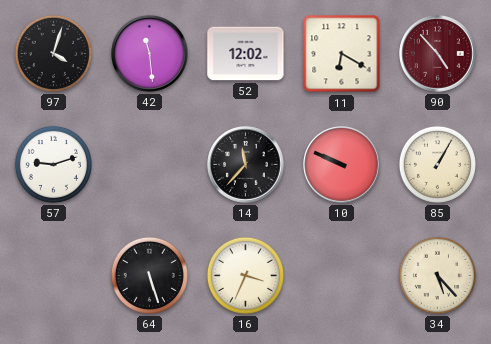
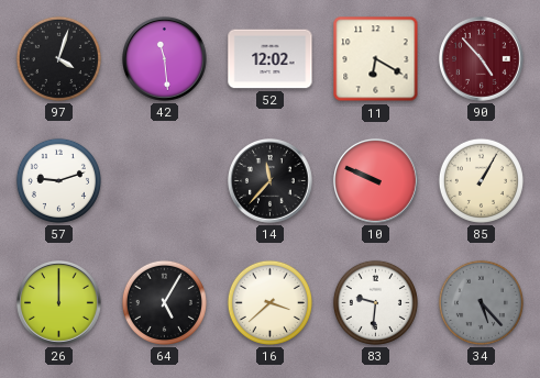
26: none -> 12:00
64: 5:27 -> 5:05
16: 3:34 -> 3:38
83: none -> 9:31
34 dial: cream -> grey
